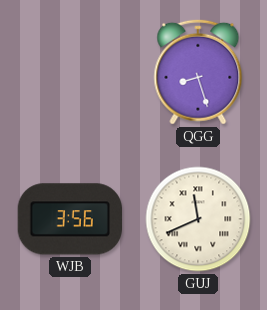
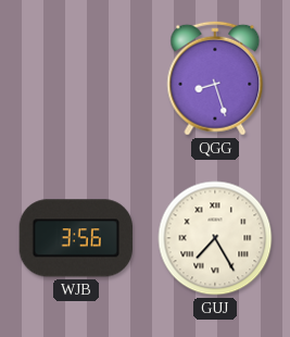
GUJ: 11:41 -> 7:25
